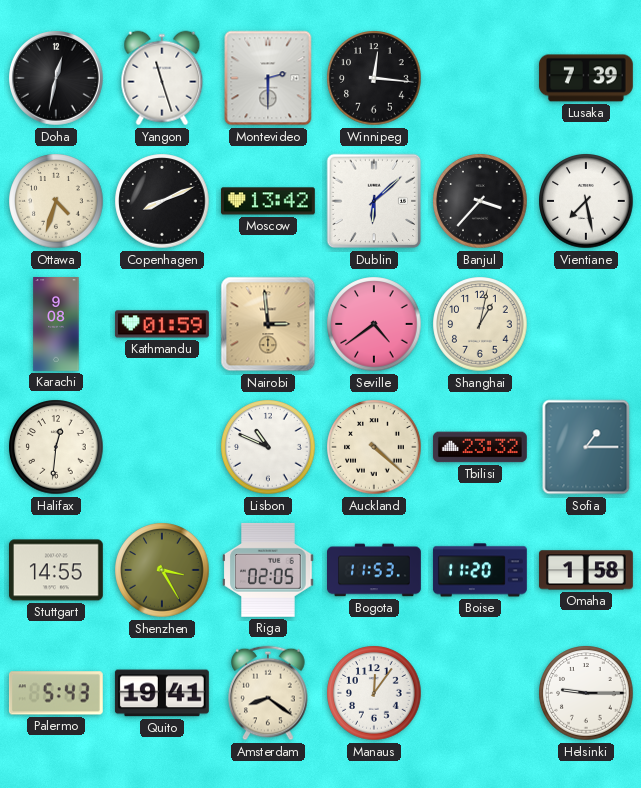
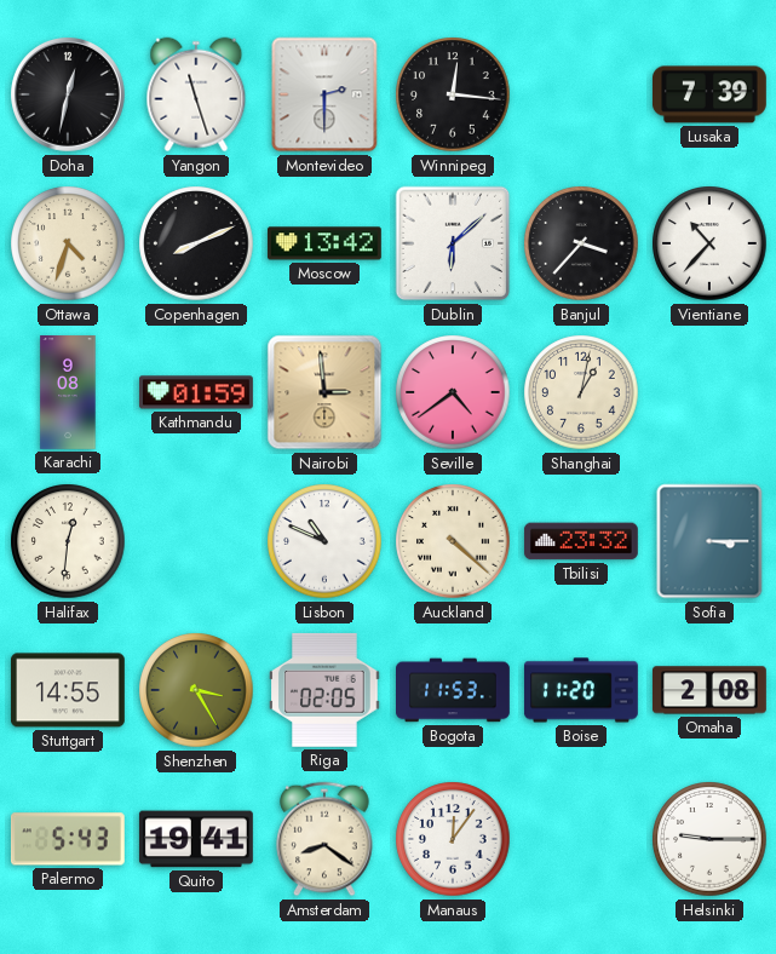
Vientiane: 7:28 -> 10:37
Sofia: 1:15 -> 3:15
Omaha: 1:58 -> 2:08
